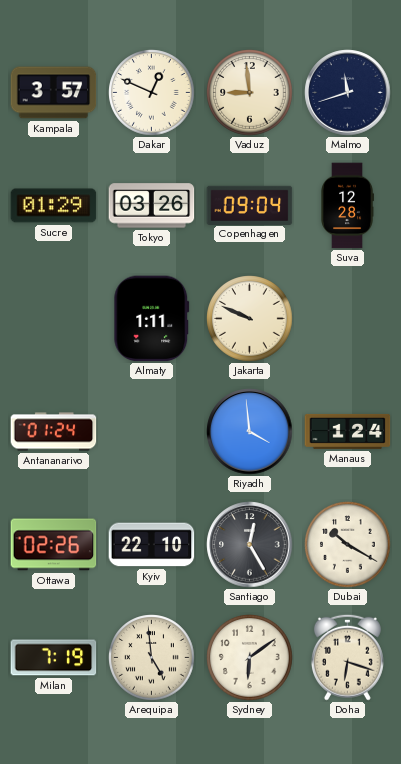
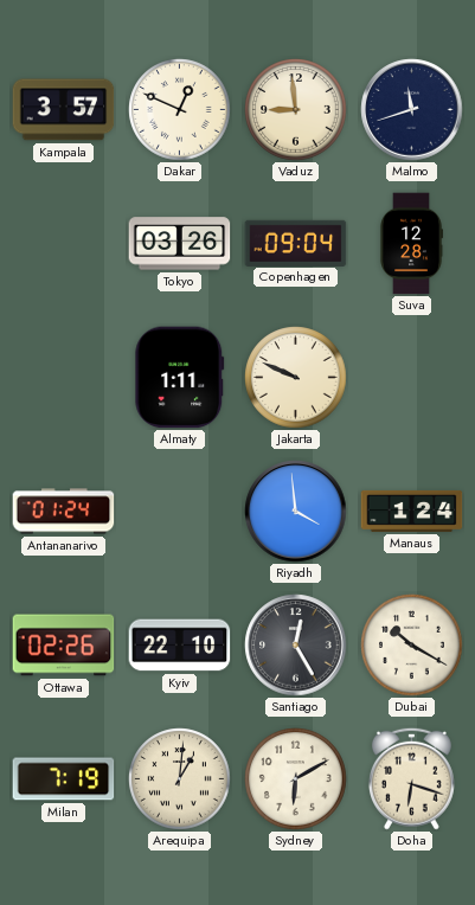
Sucre: 01:29 -> none
Arequipa: 4:59 -> 1:01
Sydney: 6:09 -> 6:10
